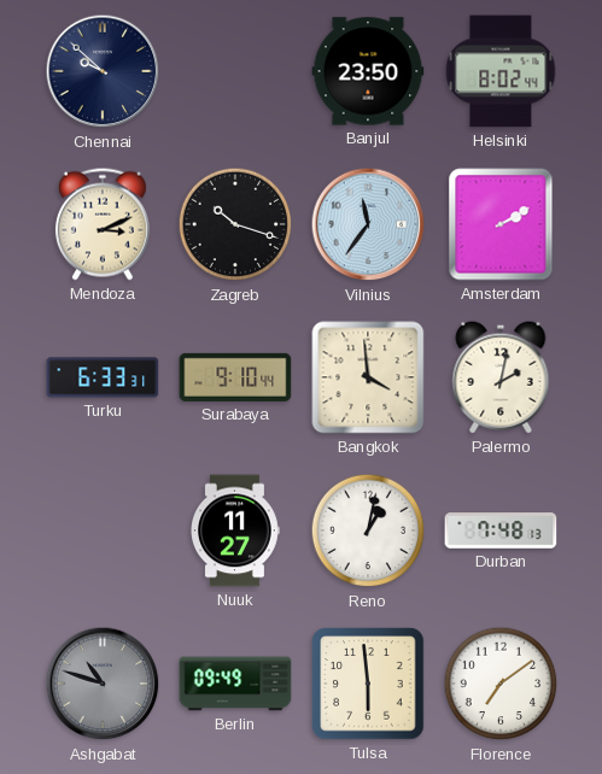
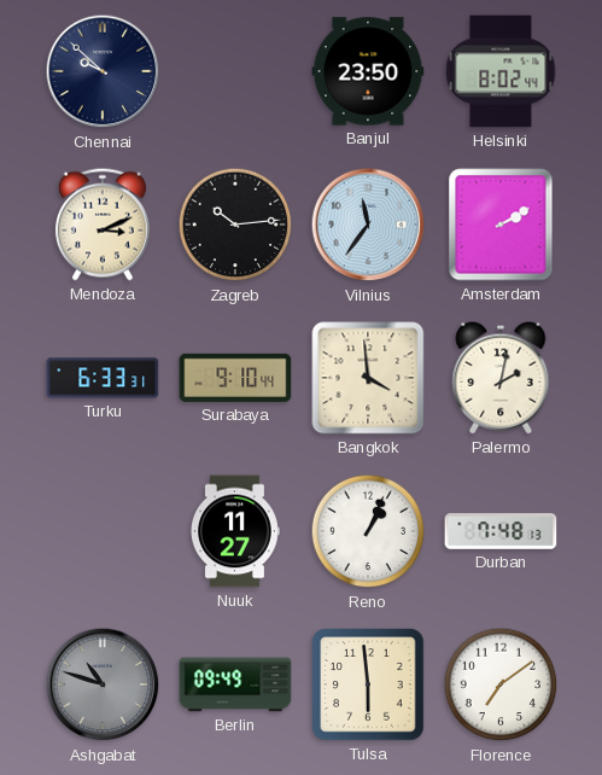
Zagreb: 10:18 -> 10:14
Reno: 1:02 -> 1:04
